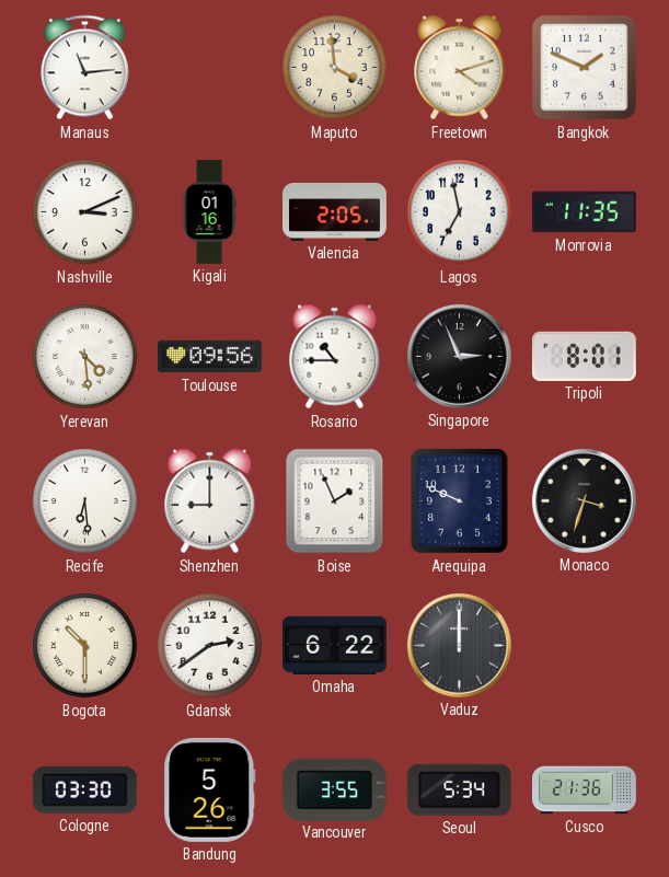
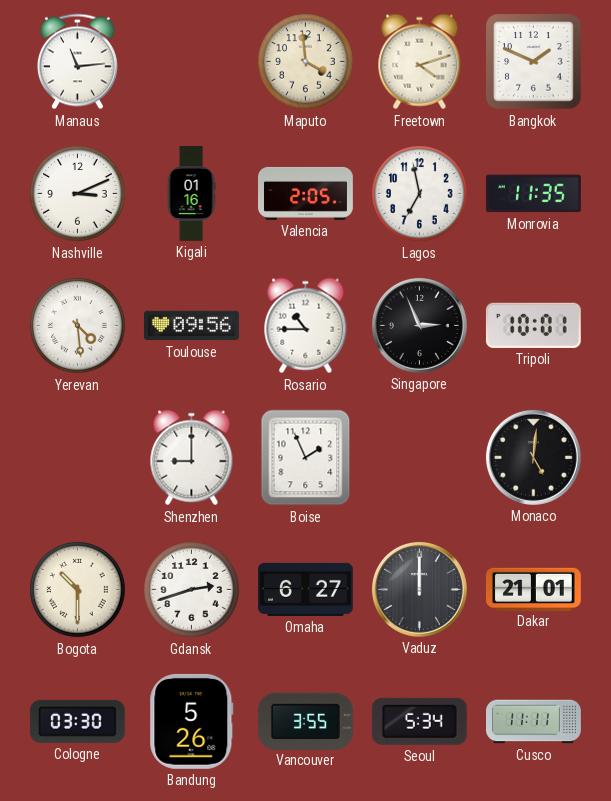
Tripoli: 8:01 -> 10:01
Recife: 6:29 -> none
Arequipa: 9:49 -> none
Monaco: 3:33 -> 5:01
Gdansk: 2:39 -> 2:42
Omaha: 6:22 -> 6:27
Dakar: none -> 21:01
Cusco: 21:36 -> 11:11
